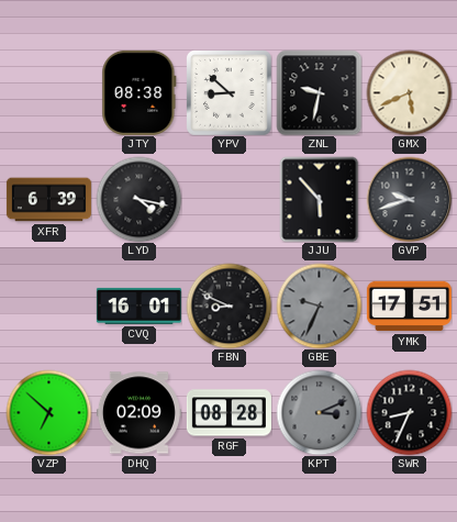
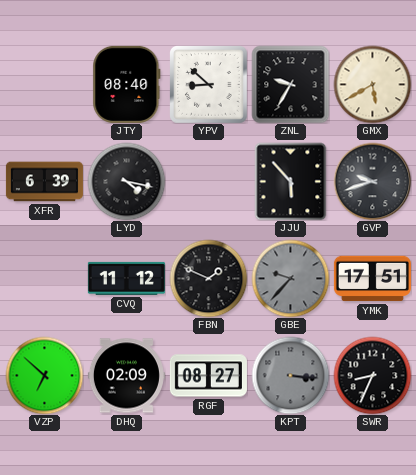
JTY: 08:38 -> 08:40
ZNL: 9:32 -> 9:35
GMX: 5:41 -> 5:40
CVQ: 16:01 -> 11:12
FBN: 8:49 -> 1:49
GBE: 9:34 -> 9:37
RGF: 08:28 -> 08:27
KPT: 3:11 -> 3:16
